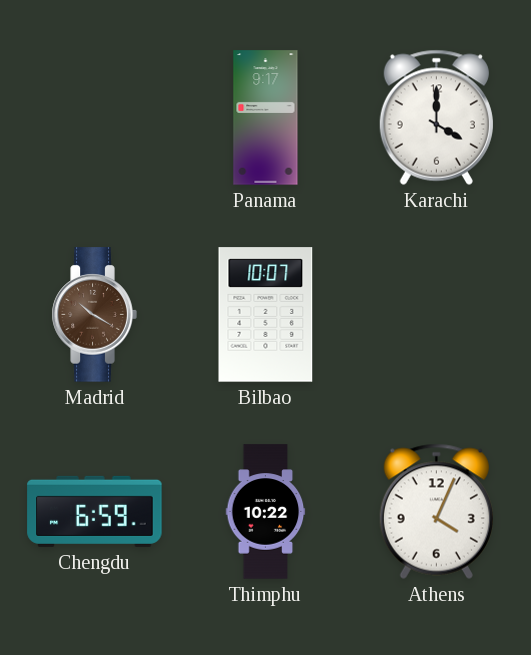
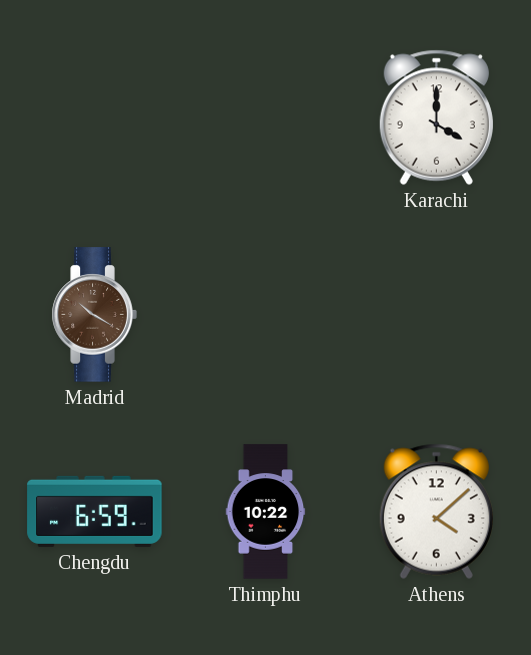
Panama: 9:17 -> none
Bilbao: 10:07 -> none
Athens: 4:04 -> 4:08
